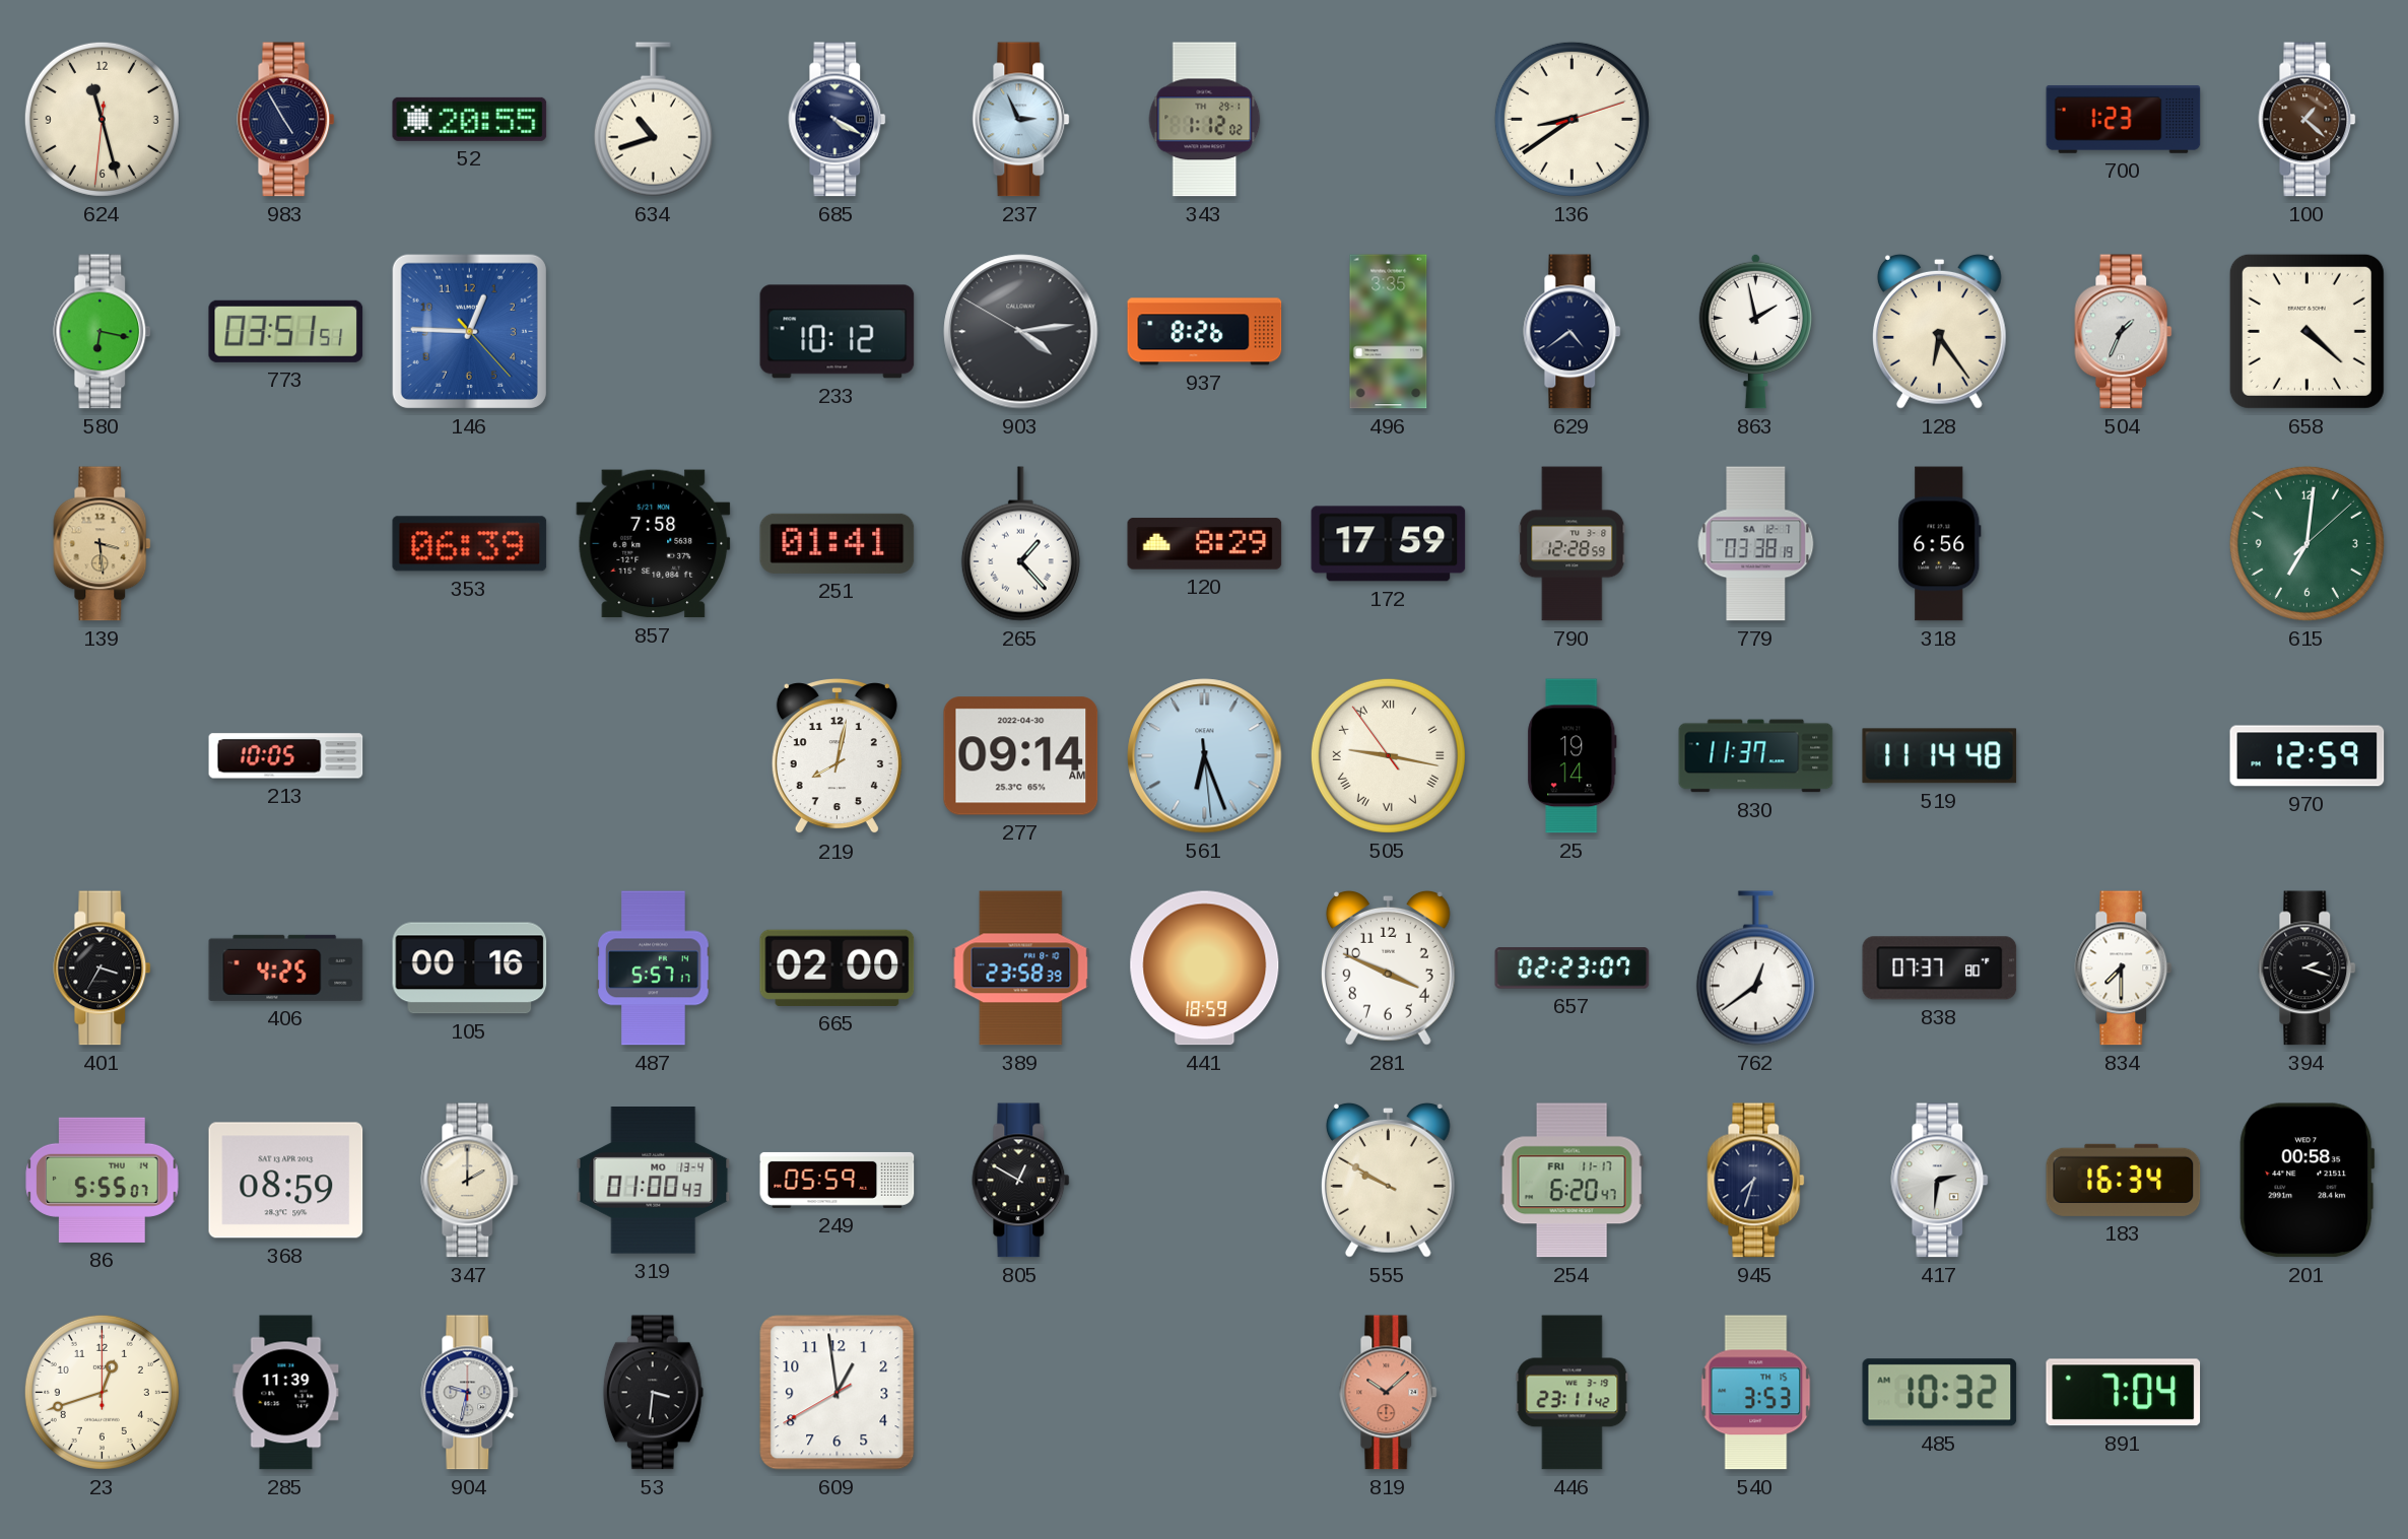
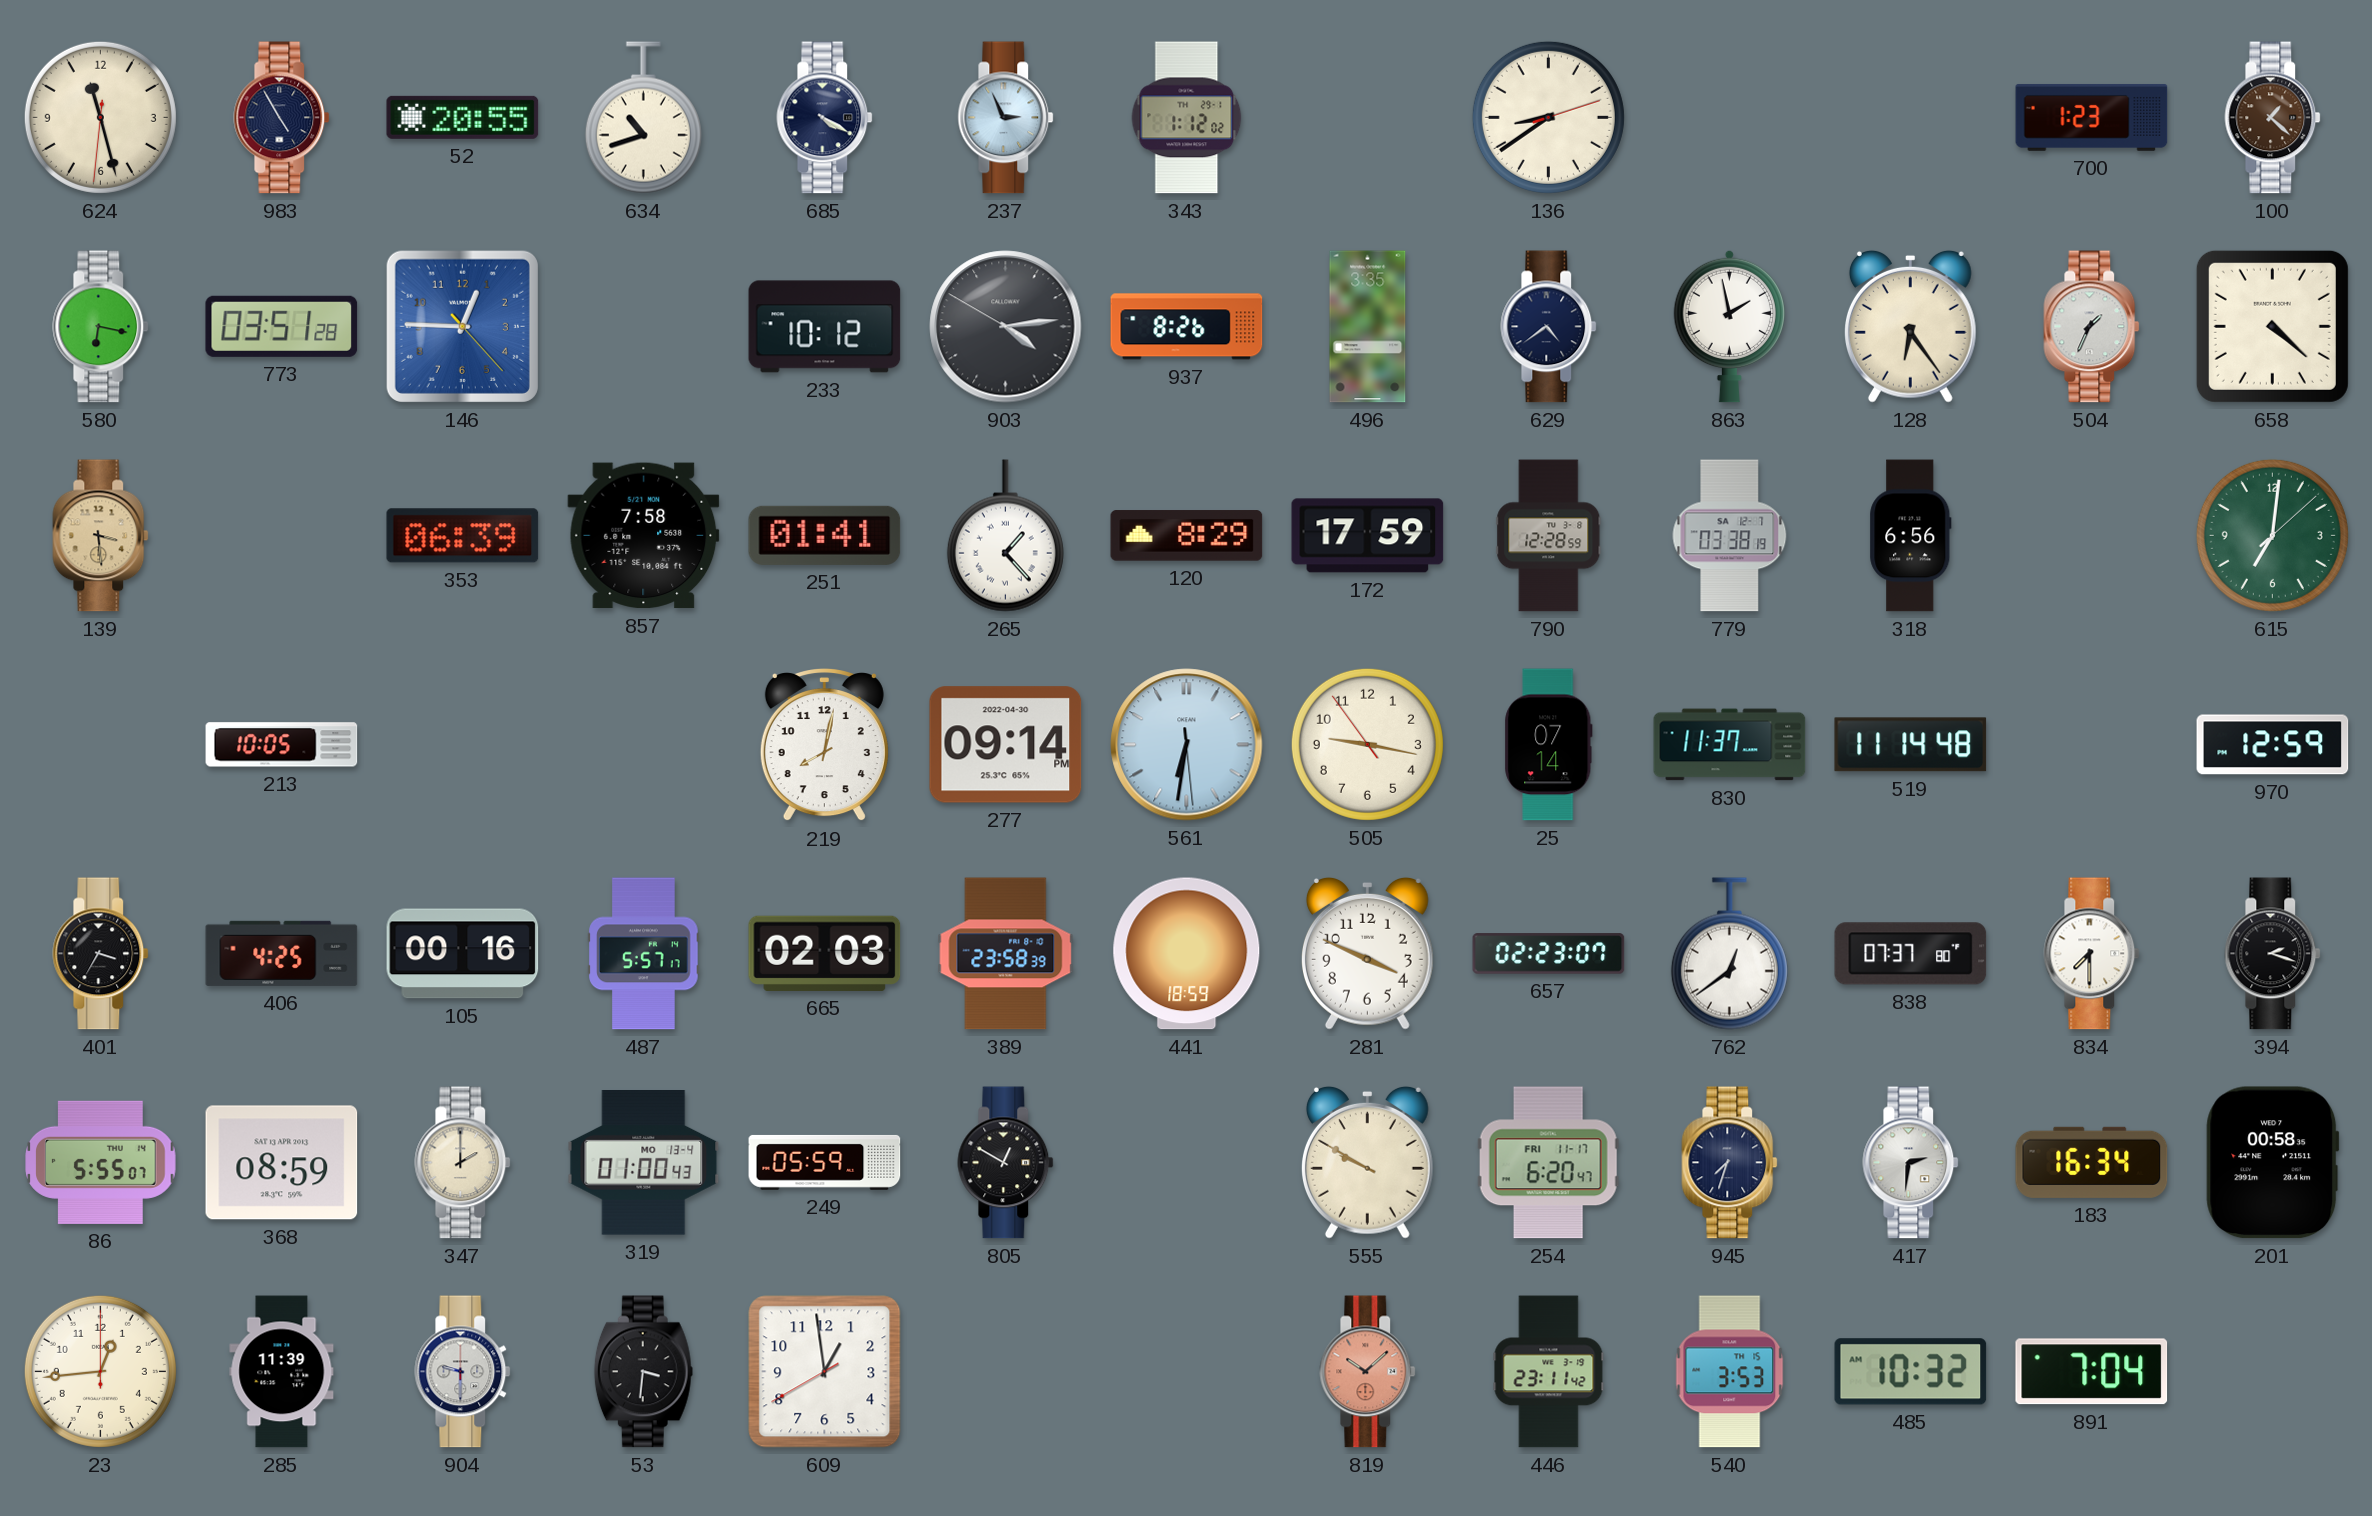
773: 03:51:51 -> 03:51:28
277: 09:14 AM -> 09:14 PM
561: 6:26 -> 6:31
505 numerals: Roman -> Arabic
25: 19:14 -> 07:14
665: 02:00 -> 02:03
23: 12:42 -> 12:44
904: 9:32 -> 9:30
